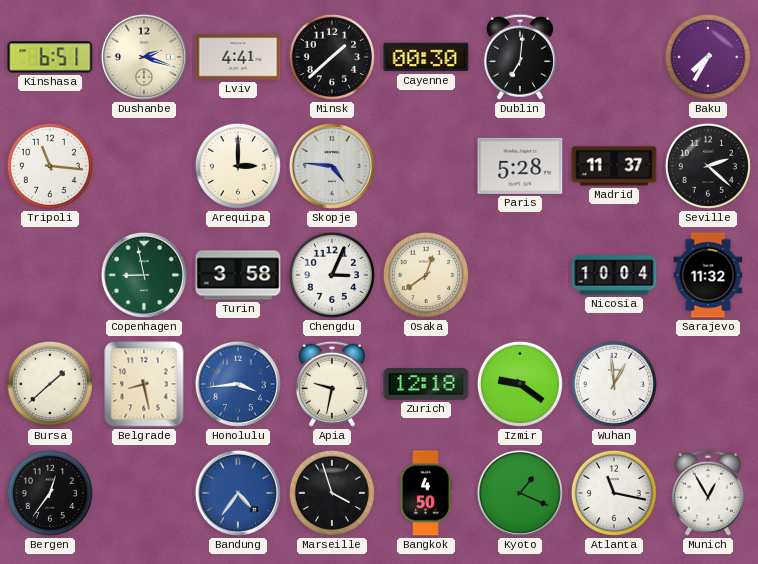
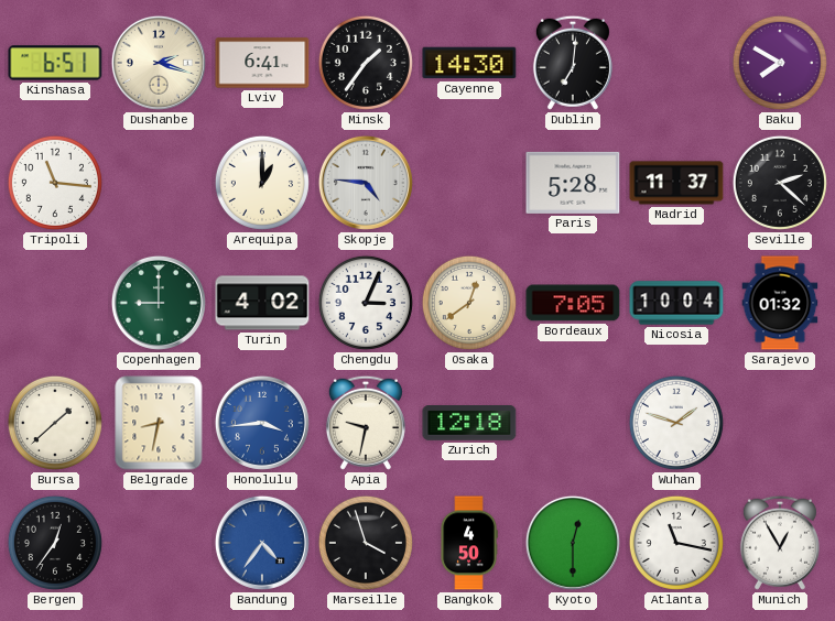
Lviv: 4:41 -> 6:41
Minsk: 1:38 -> 1:36
Cayenne: 00:30 -> 14:30
Baku: 7:35 -> 7:50
Arequipa: 3:00 -> 1:00
Copenhagen: 8:58 -> 9:00
Turin: 3:58 -> 4:02
Bordeaux: none -> 7:05
Sarajevo: 11:32 -> 01:32
Belgrade: 8:28 -> 8:32
Izmir: 9:21 -> none
Wuhan: 12:59 -> 1:48
Kyoto: 1:19 -> 12:30
